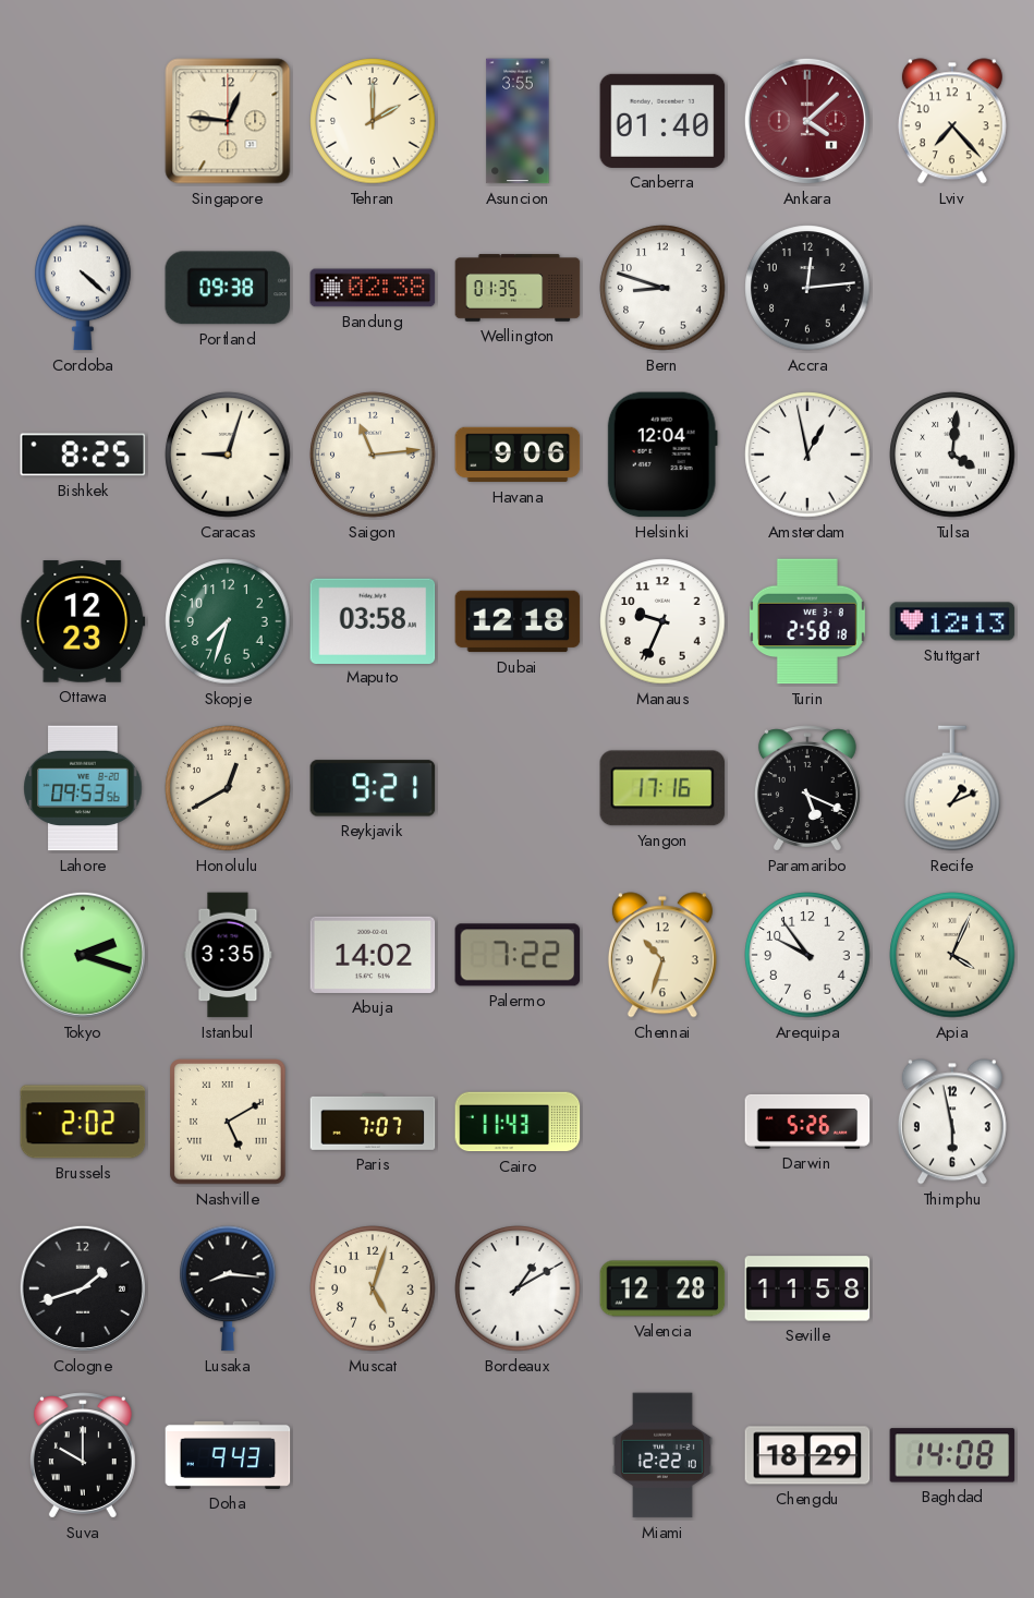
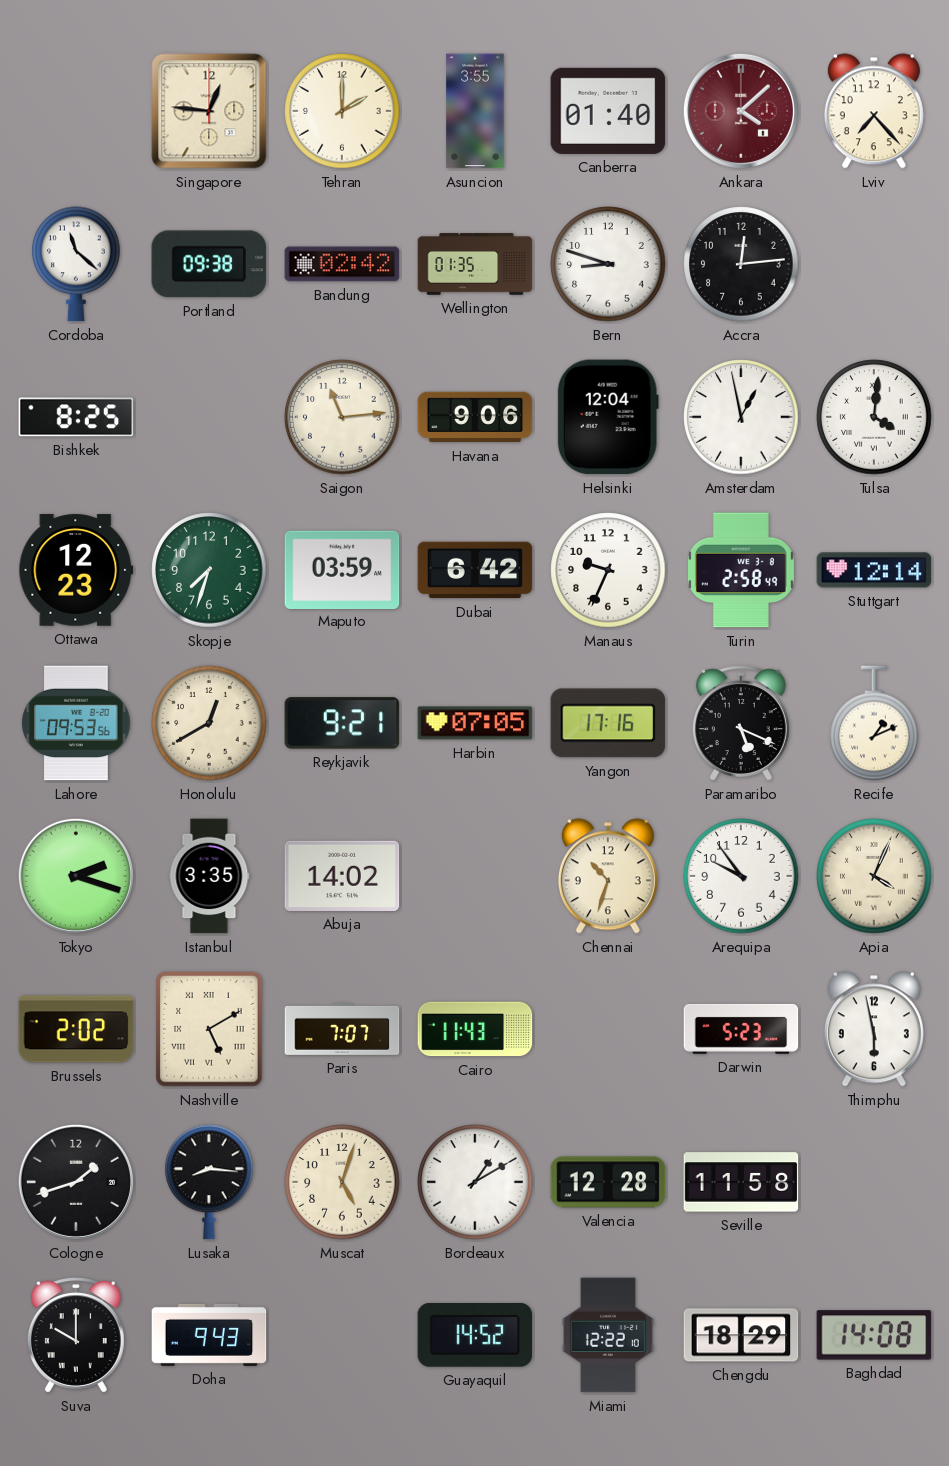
Cordoba: 4:22 -> 11:22
Bandung: 02:38 -> 02:42
Caracas: 9:03 -> none
Maputo: 03:58 -> 03:59
Dubai: 12:18 -> 6:42
Turin: 2:58:18 -> 2:58:49
Stuttgart: 12:13 -> 12:14
Harbin: none -> 07:05
Palermo: 7:22 -> none
Darwin: 5:26 -> 5:23
Guayaquil: none -> 14:52
